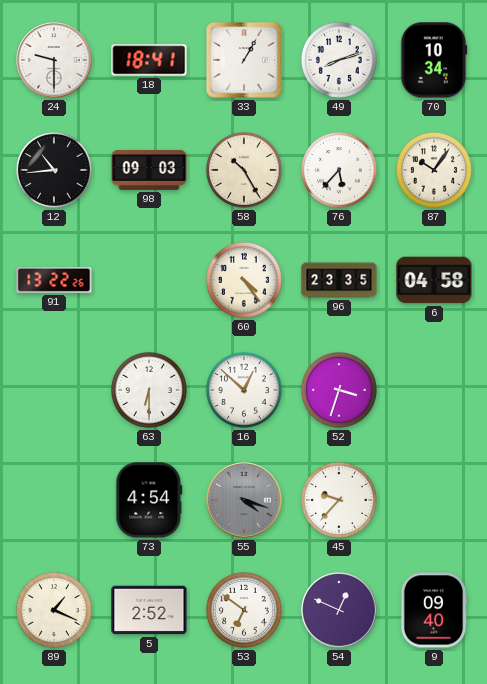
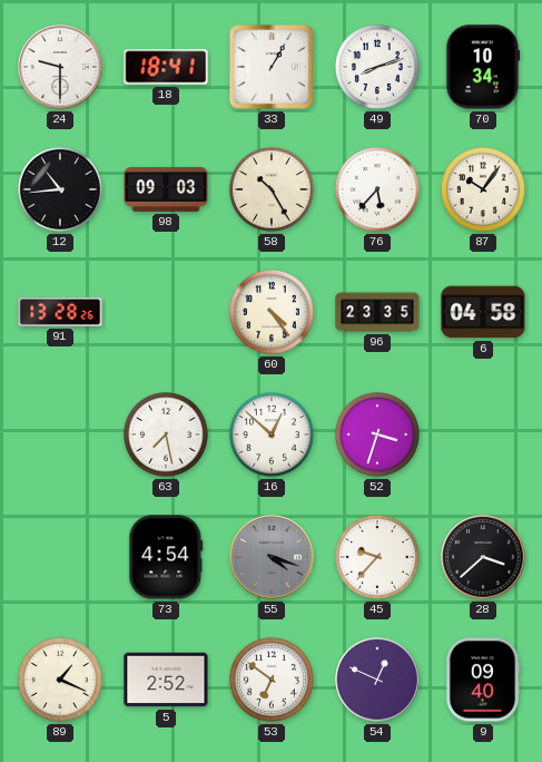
91: 13:22 -> 13:28
63: 6:30 -> 7:28
28: none -> 3:38
